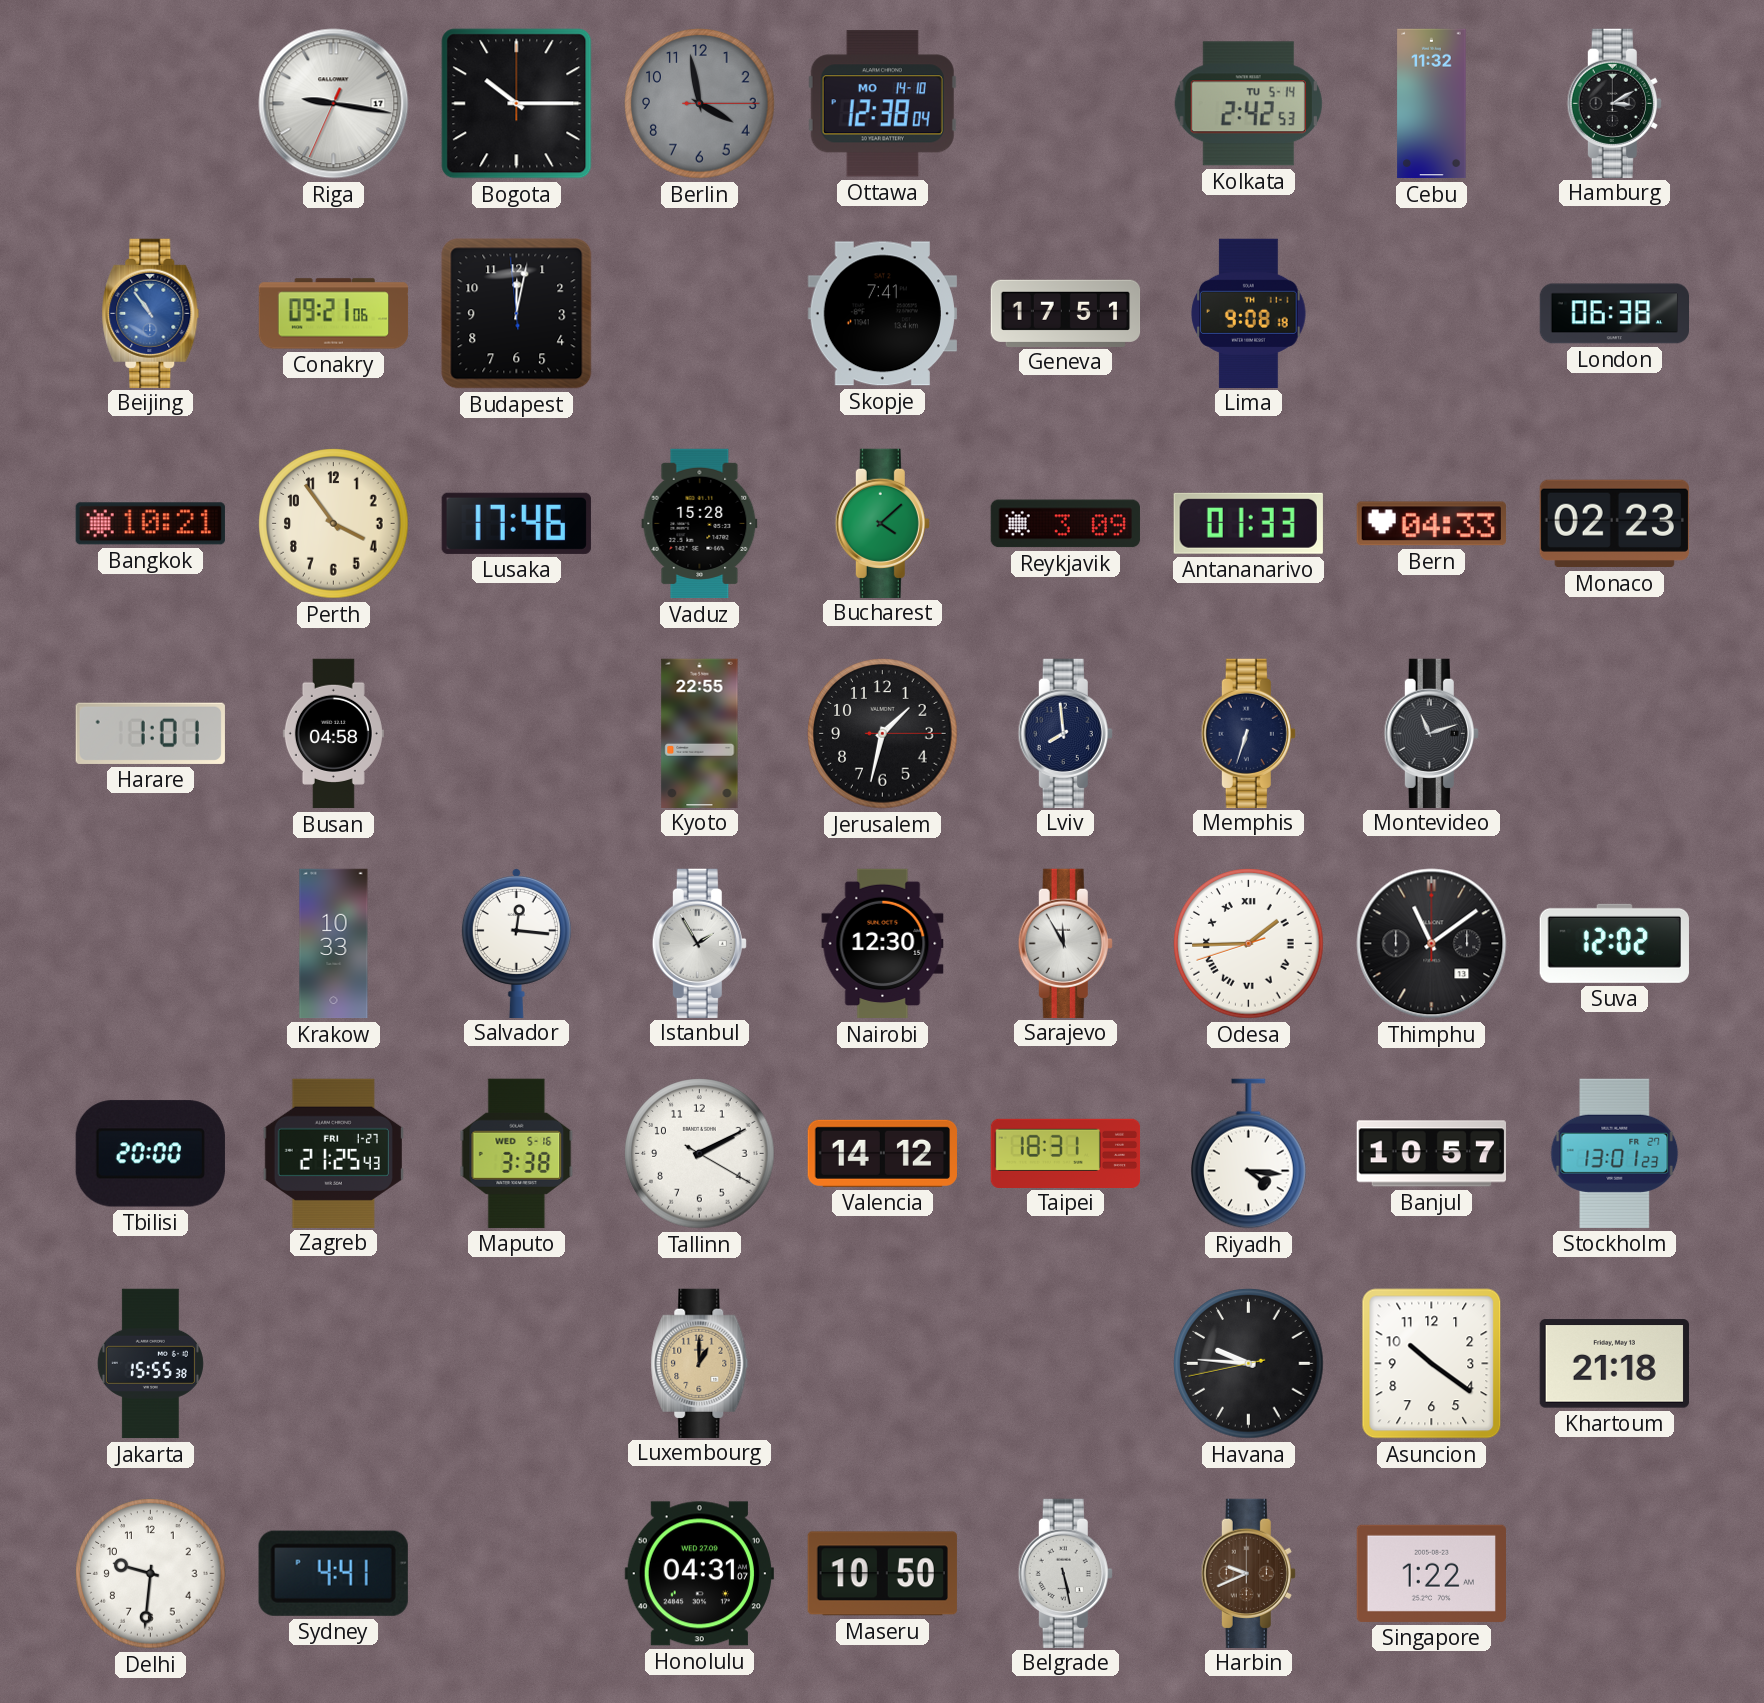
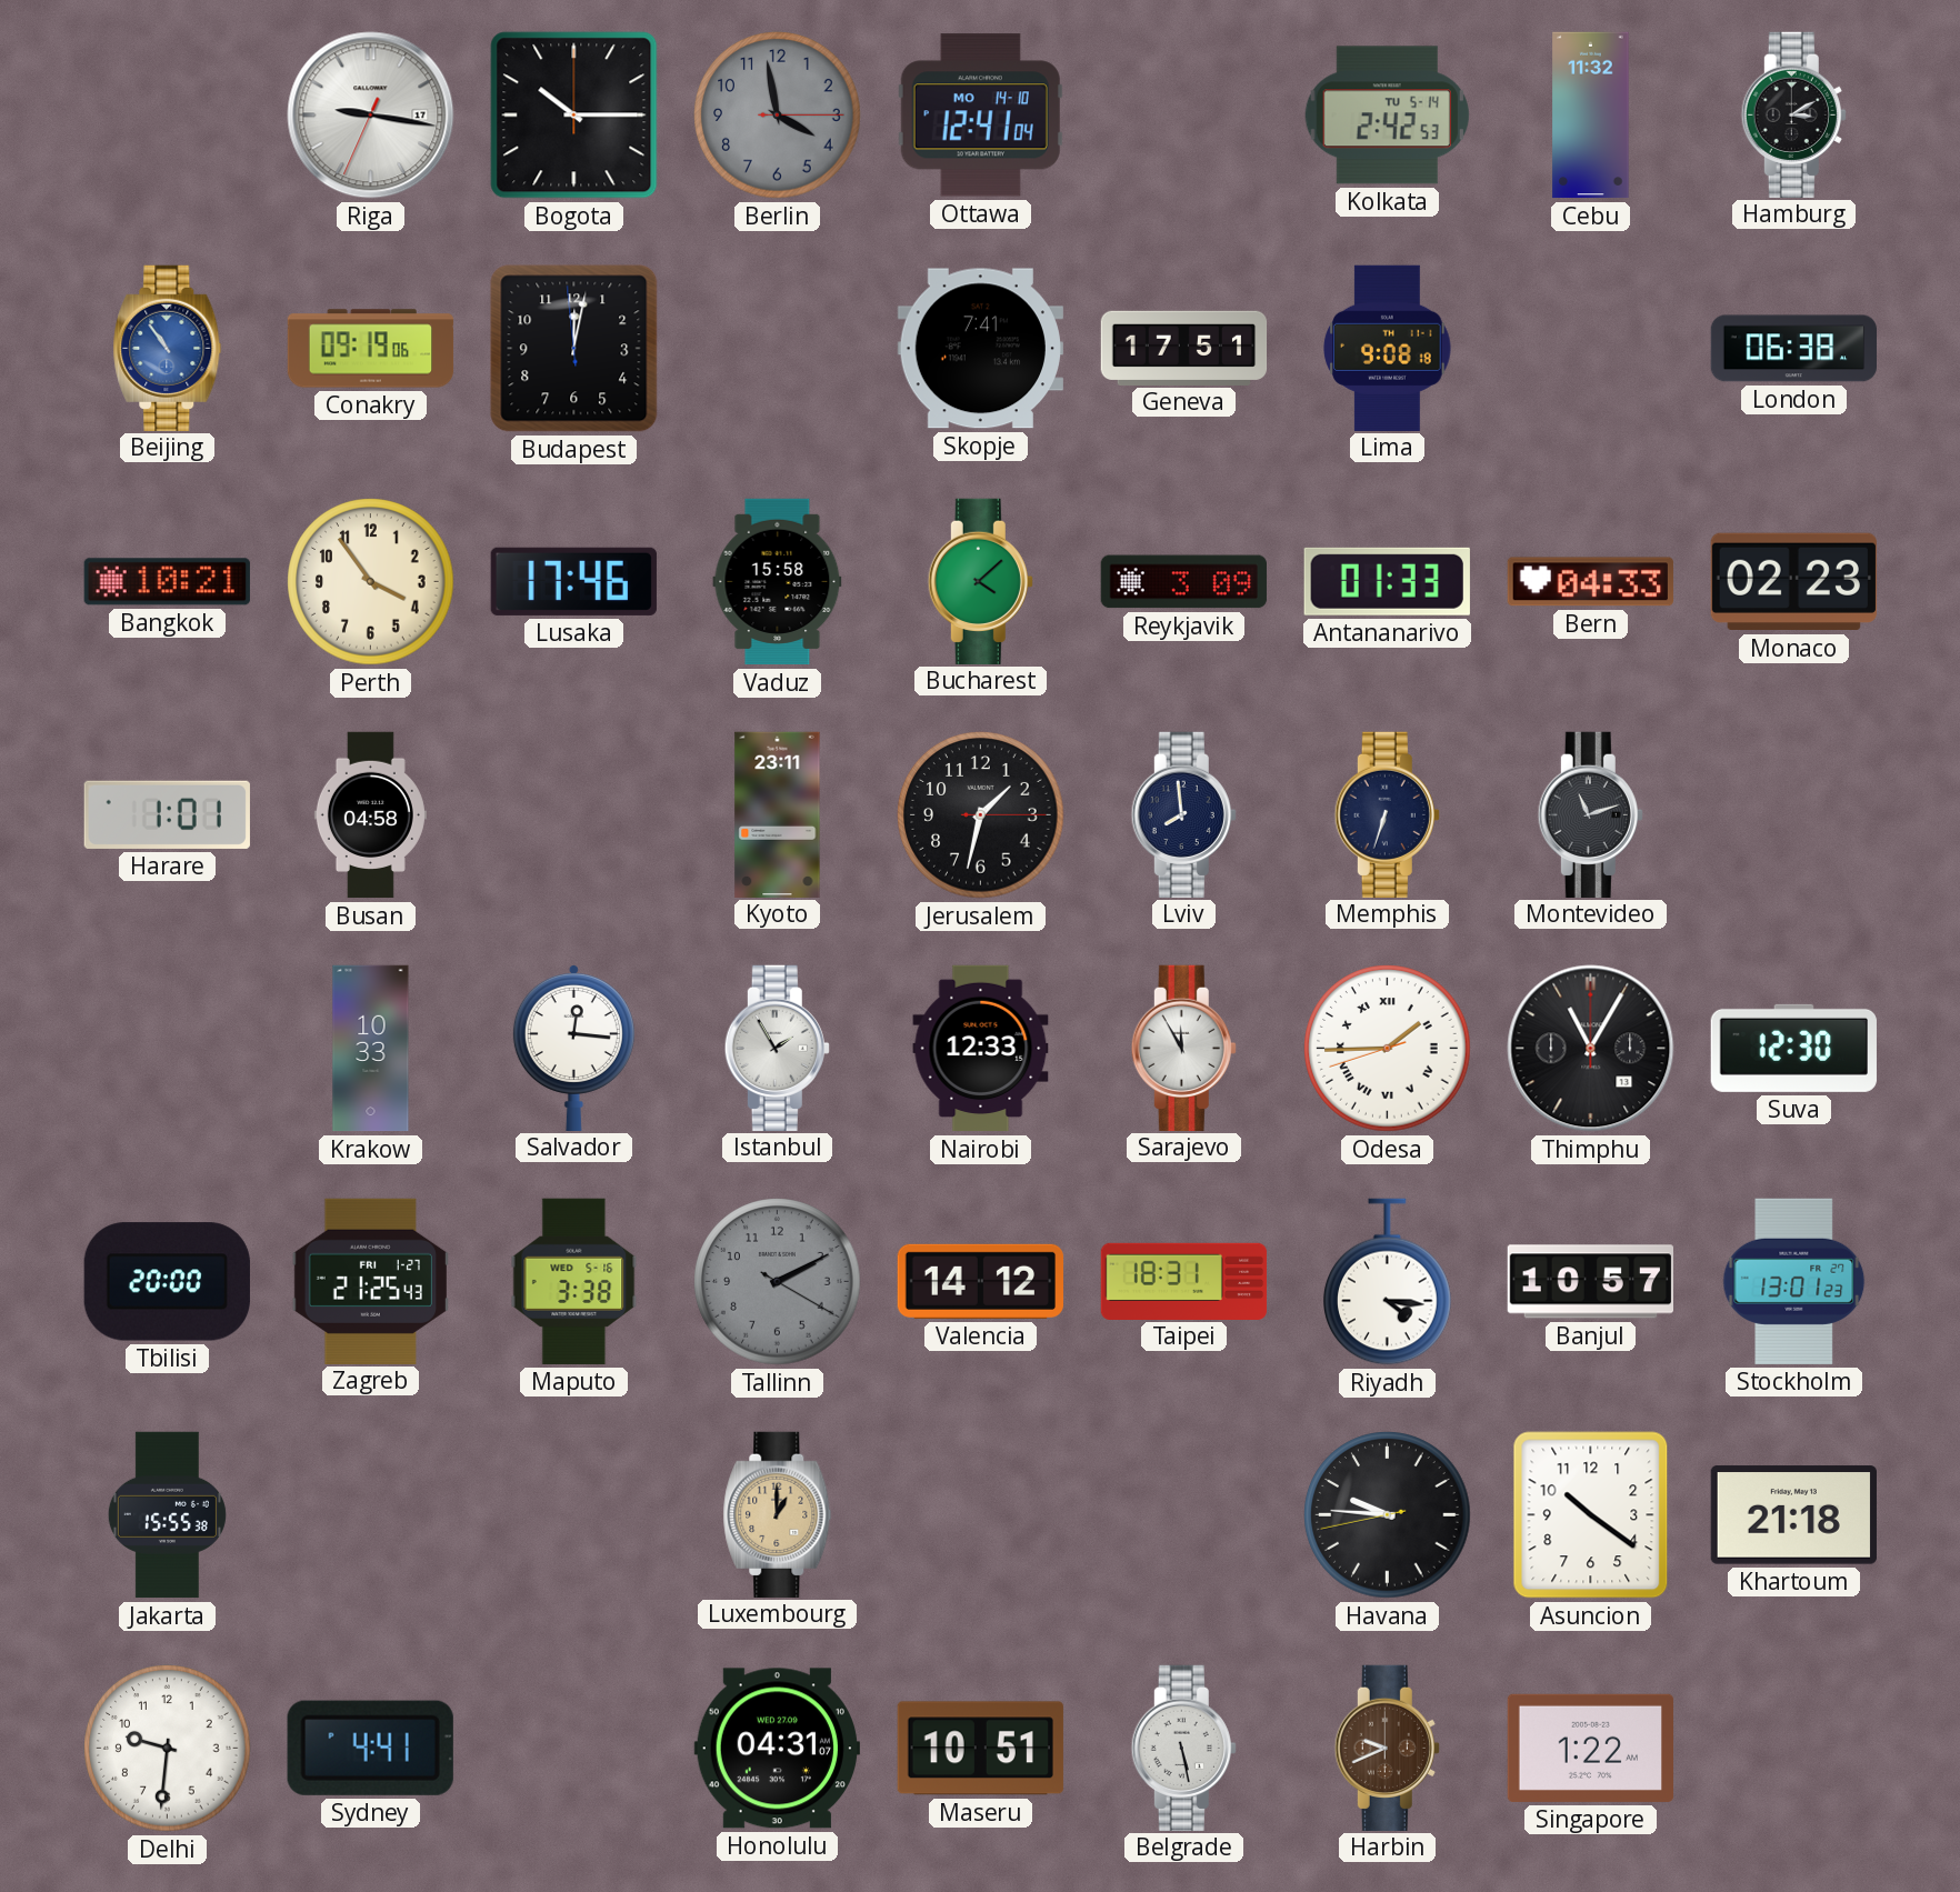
Ottawa: 12:38 -> 12:41
Conakry: 09:21 -> 09:19
Vaduz: 15:28 -> 15:58
Kyoto: 22:55 -> 23:11
Nairobi: 12:30 -> 12:33
Thimphu: 11:09 -> 11:05
Suva: 12:02 -> 12:30
Tallinn dial: white -> grey
Maseru: 10:50 -> 10:51
